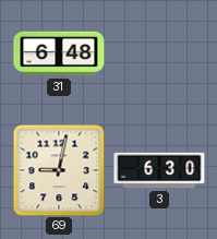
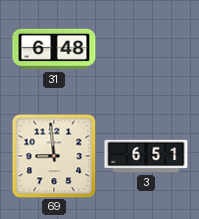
69: 9:02 -> 8:59
3: 6:30 -> 6:51
